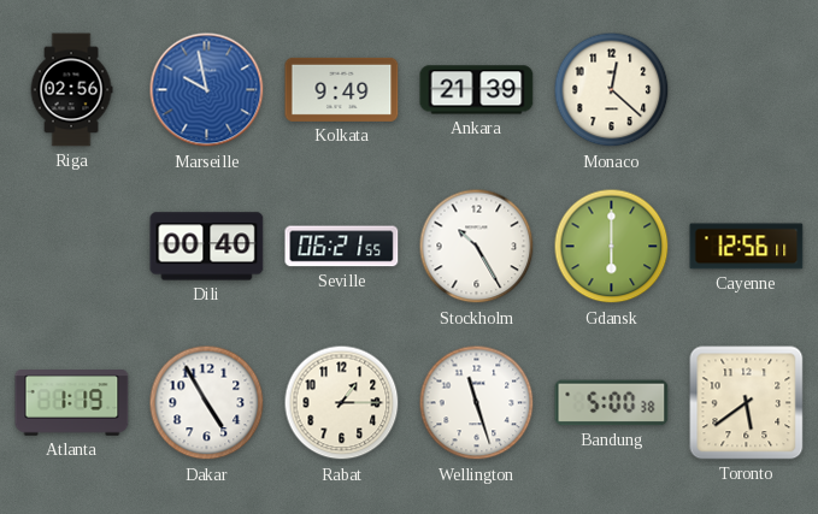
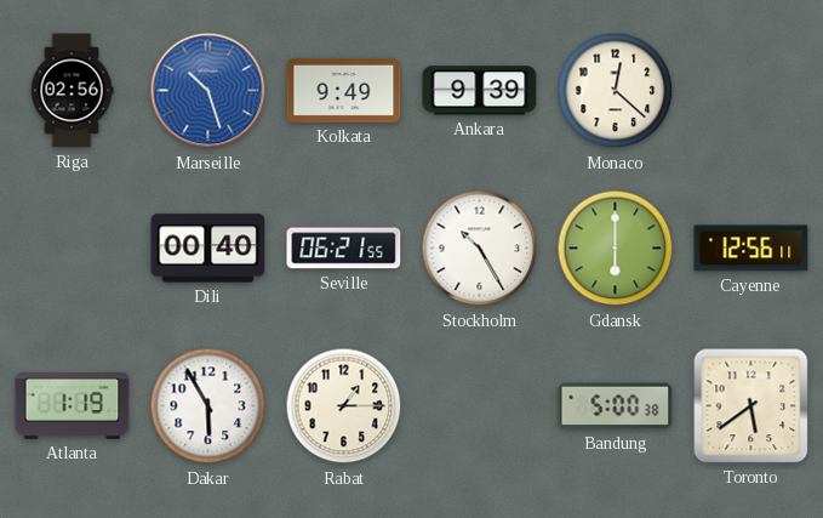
Marseille: 9:58 -> 10:27
Ankara: 21:39 -> 9:39
Dakar: 4:55 -> 5:55
Wellington: 11:27 -> none
